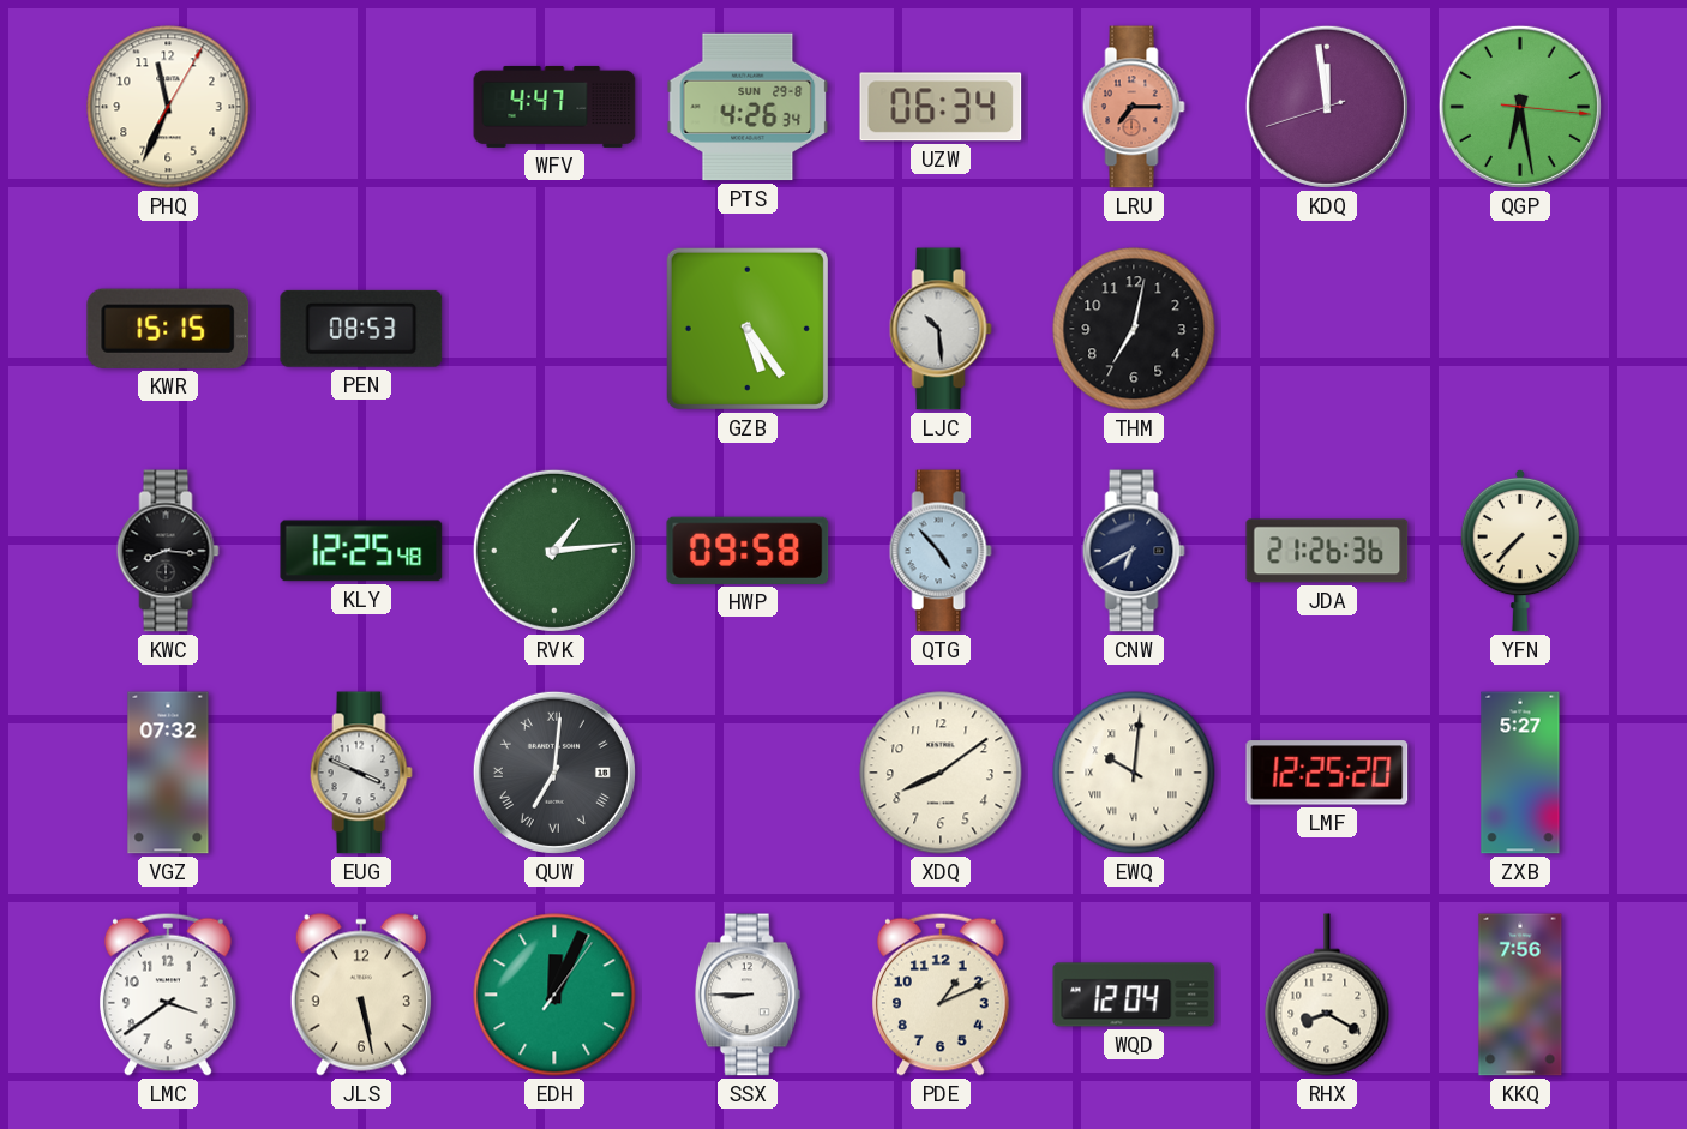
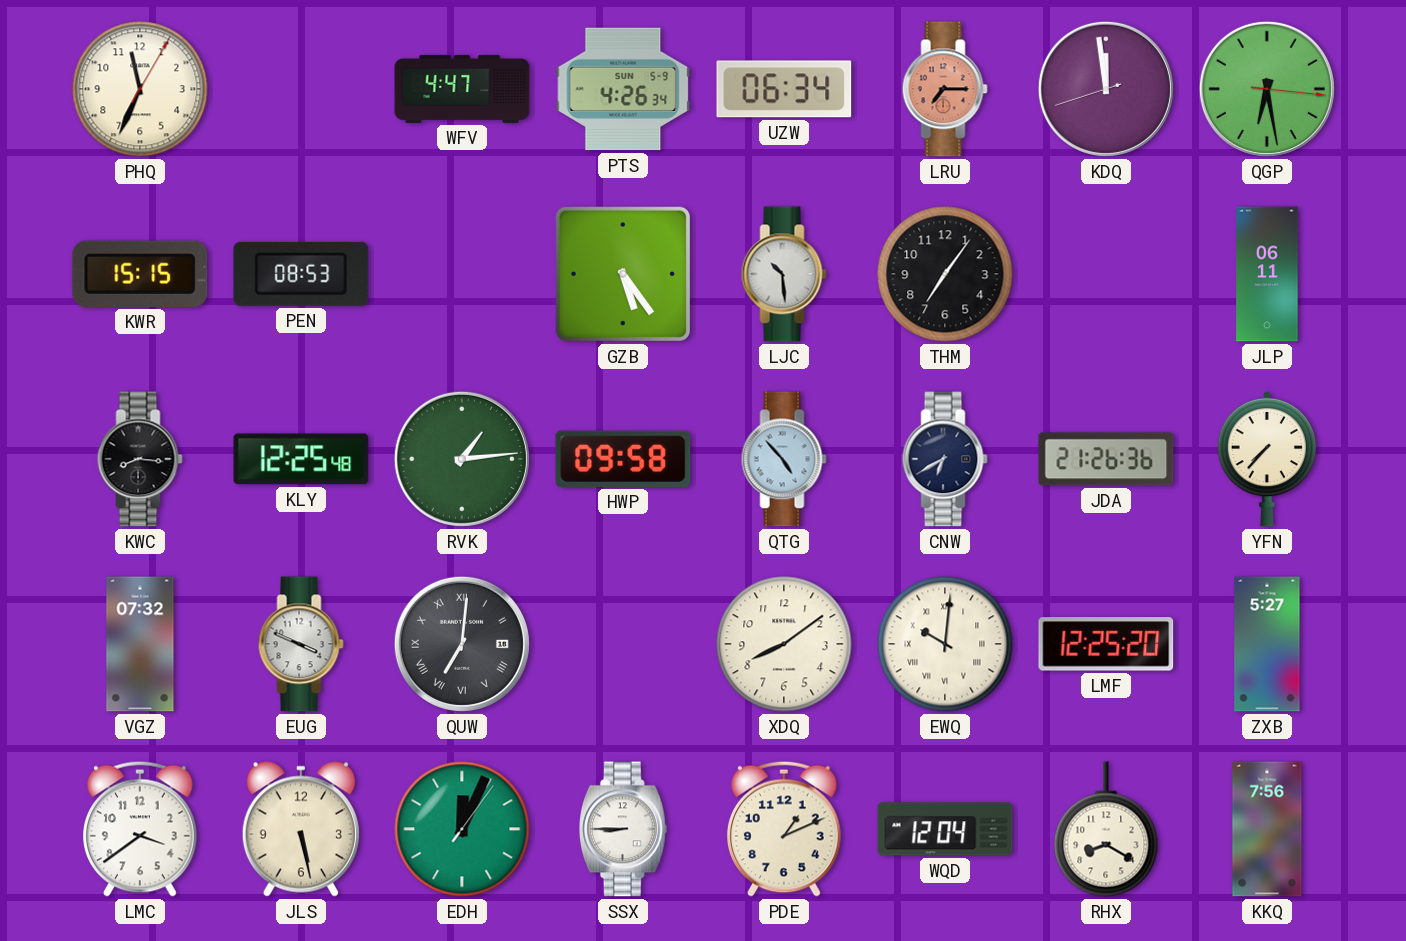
PTS date: SUN 29-8 -> SUN 5-9
THM: 7:02 -> 7:06
JLP: none -> 06:11
